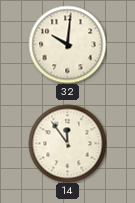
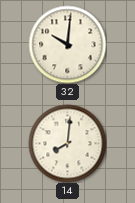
14: 11:54 -> 8:01
